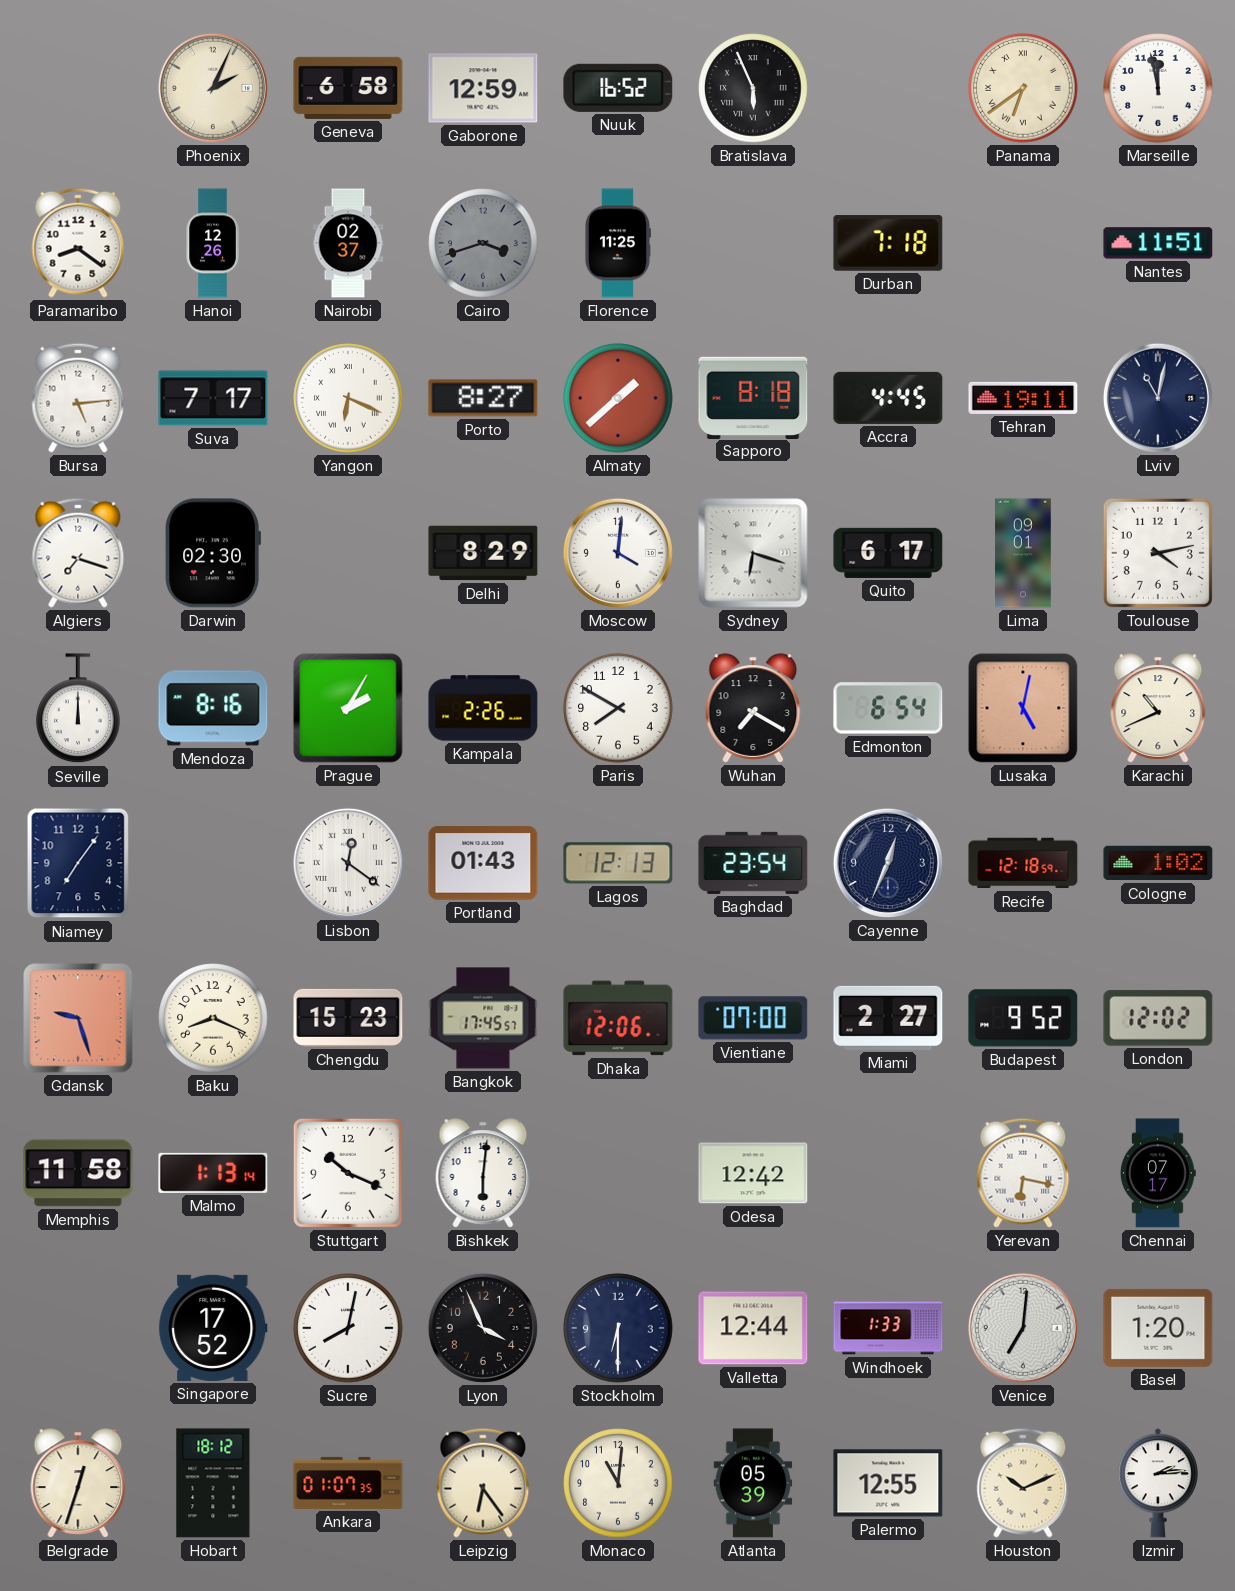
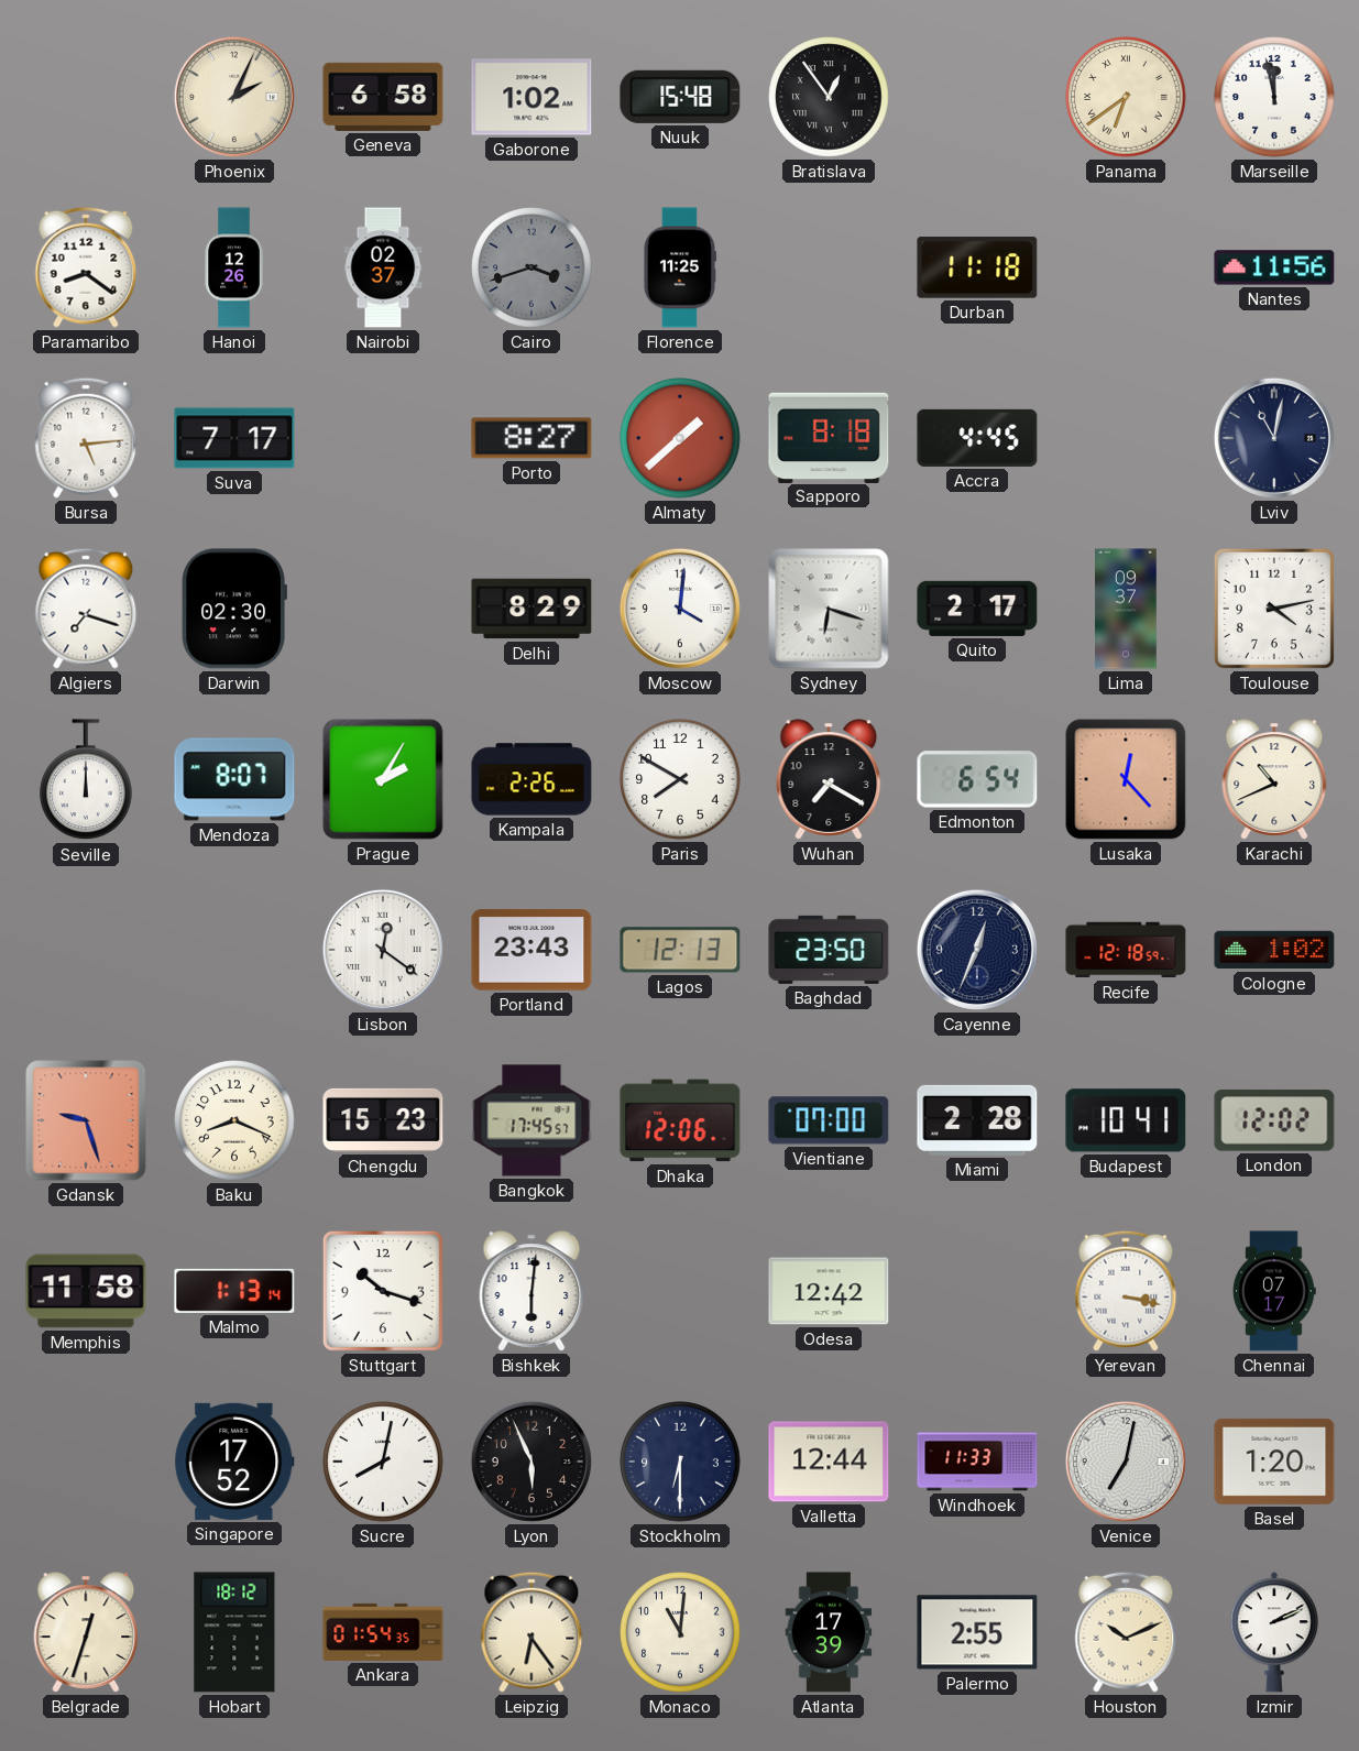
Gaborone: 12:59 -> 1:02
Nuuk: 16:52 -> 15:48
Bratislava: 5:56 -> 12:54
Durban: 7:18 -> 11:18
Nantes: 11:51 -> 11:56
Yangon: 6:19 -> none
Tehran: 19:11 -> none
Quito: 6:17 -> 2:17
Lima: 09:01 -> 09:37
Mendoza: 8:16 -> 8:07
Lusaka: 5:02 -> 12:23
Niamey: 7:06 -> none
Portland: 01:43 -> 23:43
Baghdad: 23:54 -> 23:50
Miami: 2:27 -> 2:28
Budapest: 9:52 -> 10:41
Stuttgart: 10:19 -> 10:18
Yerevan: 6:17 -> 3:17
Lyon: 3:56 -> 5:56
Windhoek: 1:33 -> 11:33
Venice: 7:01 -> 7:02
Ankara: 01:07 -> 01:54
Atlanta: 05:39 -> 17:39
Palermo: 12:55 -> 2:55
Izmir: 2:14 -> 2:11
